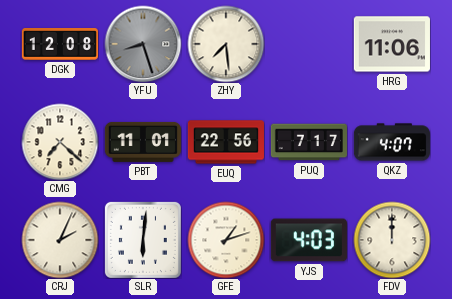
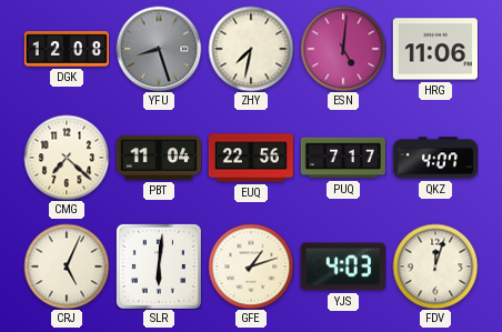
ZHY: 7:29 -> 7:32
ESN: none -> 5:01
PBT: 11:01 -> 11:04
CRJ: 2:04 -> 5:04
FDV: 12:00 -> 12:03
